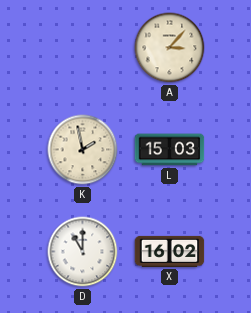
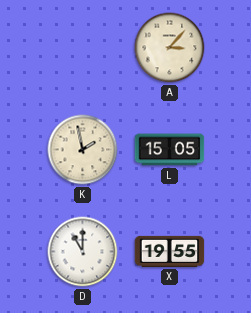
L: 15:03 -> 15:05
X: 16:02 -> 19:55
